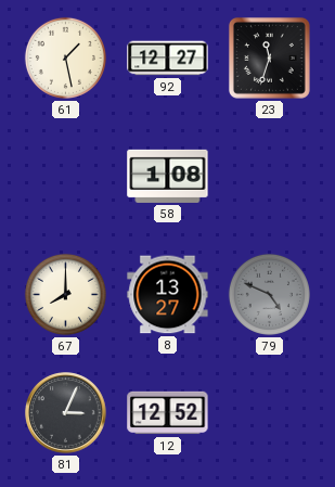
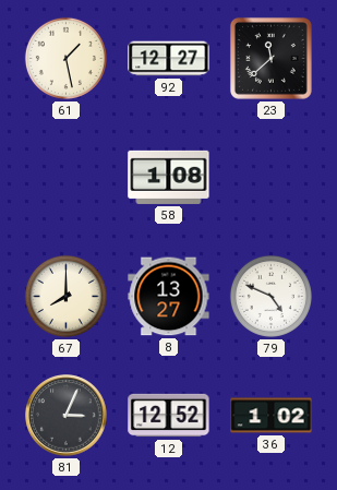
23: 11:33 -> 11:38
79 dial: grey -> white
36: none -> 1:02
